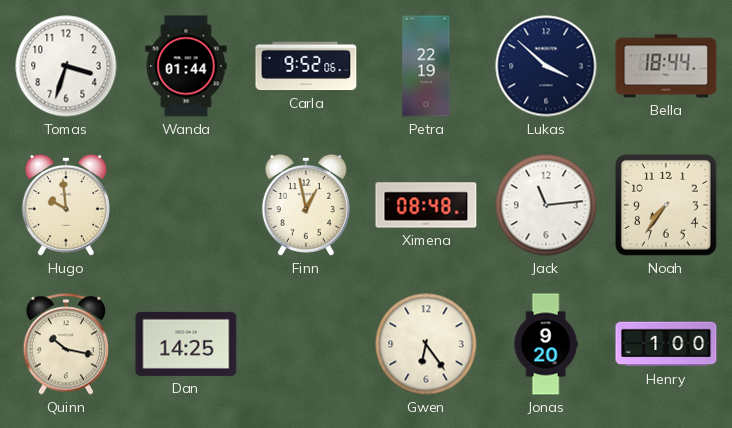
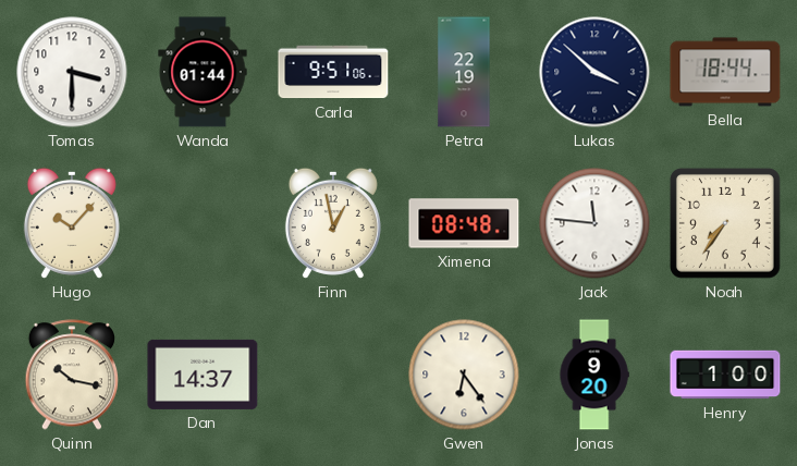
Tomas: 3:33 -> 3:30
Carla: 9:52 -> 9:51
Hugo: 9:59 -> 10:07
Jack: 11:14 -> 11:46
Dan: 14:25 -> 14:37
